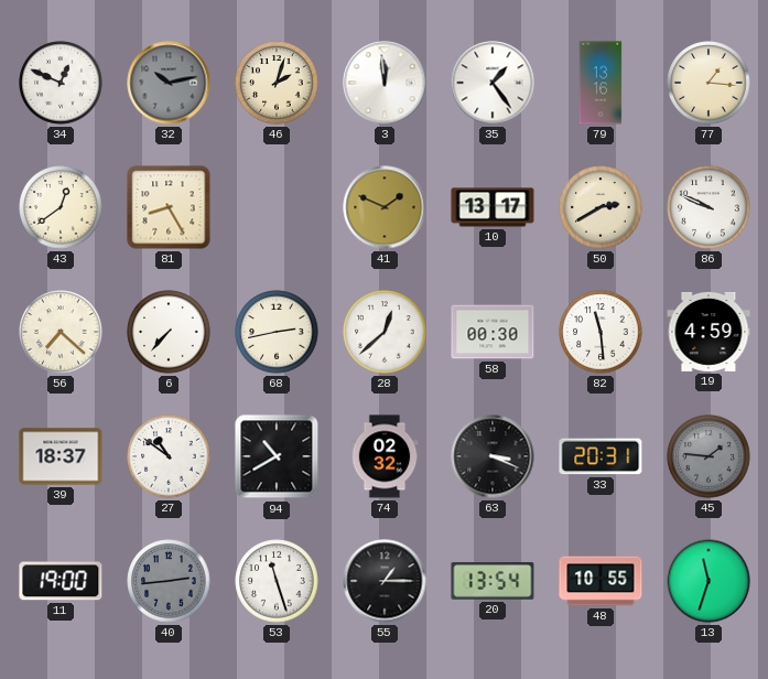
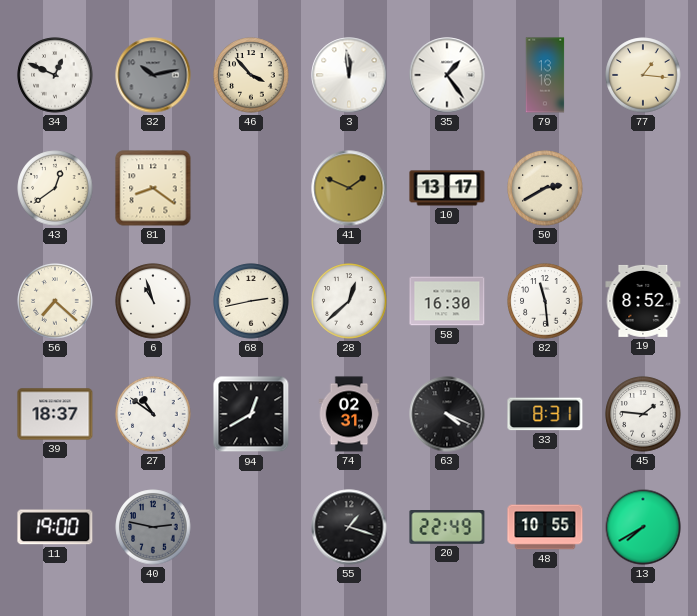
46: 2:03 -> 3:53
81: 8:25 -> 8:21
86: 9:49 -> none
6: 7:37 -> 10:57
58: 00:30 -> 16:30
19: 4:59 -> 8:52
94: 10:40 -> 12:40
74: 02:32 -> 02:31
63: 3:19 -> 4:19
33: 20:31 -> 8:31
45 dial: grey -> white
40: 2:44 -> 2:47
53: 11:27 -> none
55: 1:15 -> 1:18
20: 13:54 -> 22:49
13: 11:33 -> 7:40
